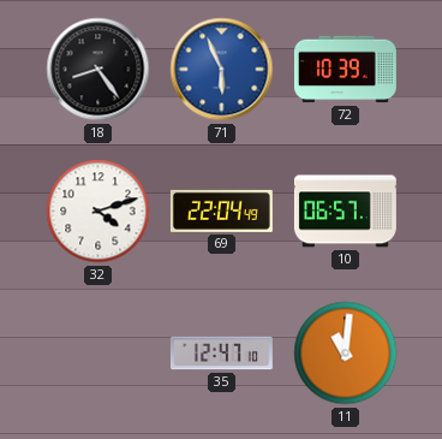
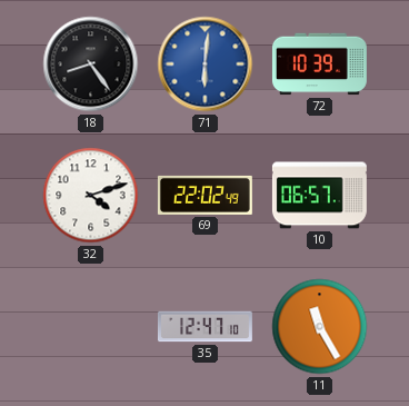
71: 5:56 -> 6:01
69: 22:04 -> 22:02
11: 11:01 -> 11:25
